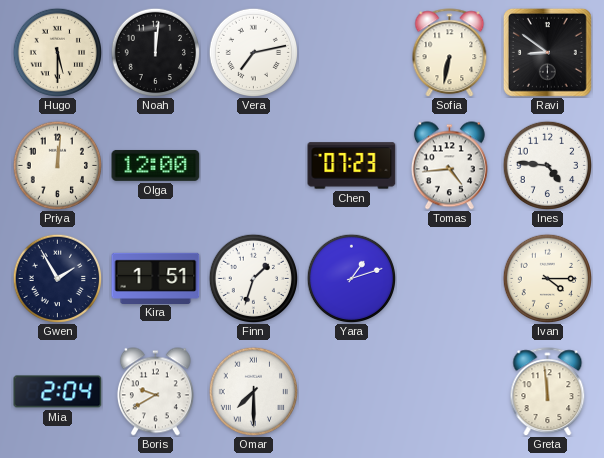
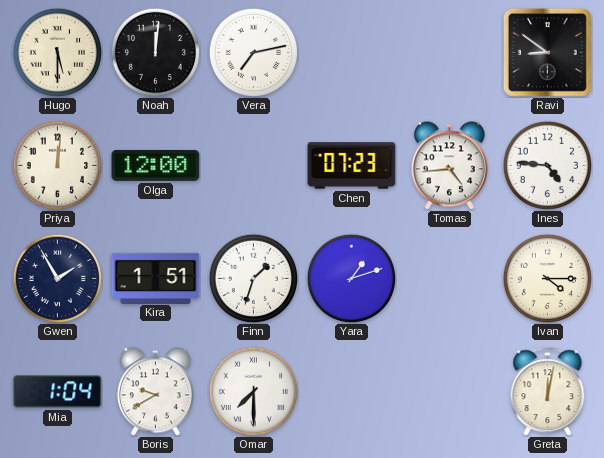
Sofia: 6:32 -> none
Mia: 2:04 -> 1:04
Greta: 11:59 -> 12:02
